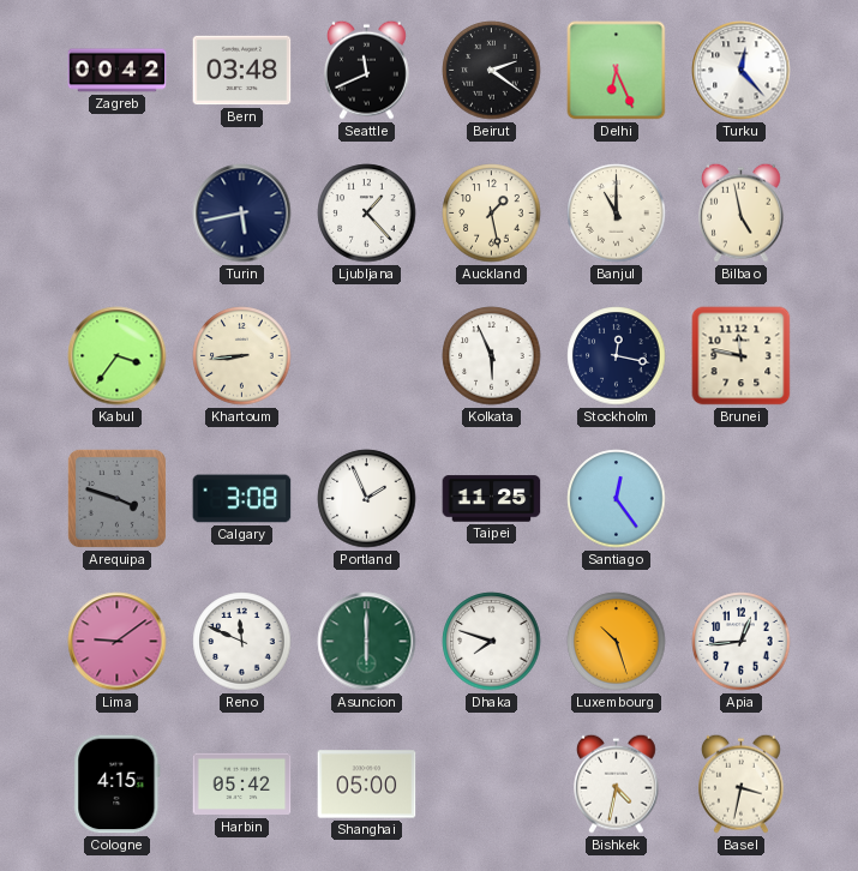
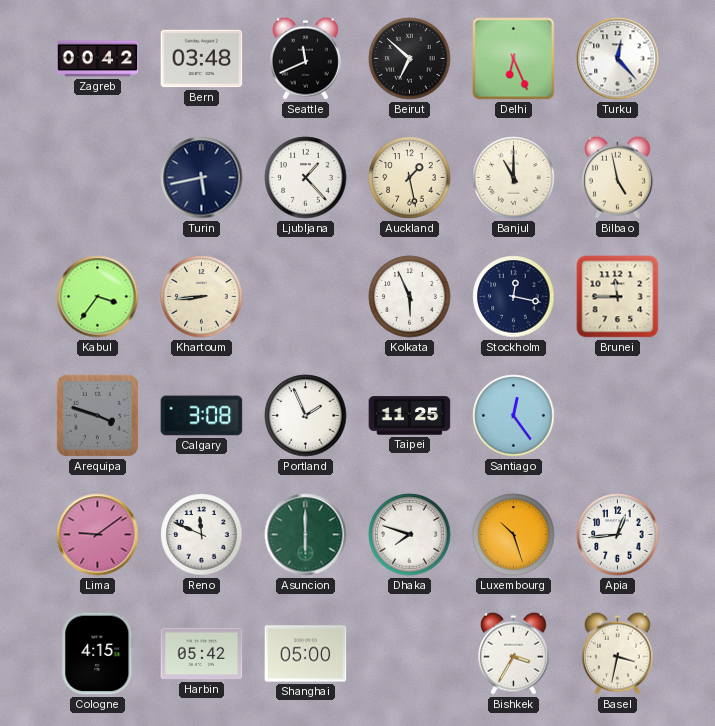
Beirut: 2:21 -> 6:52
Brunei: 11:47 -> 11:45
Bishkek: 4:32 -> 3:35
